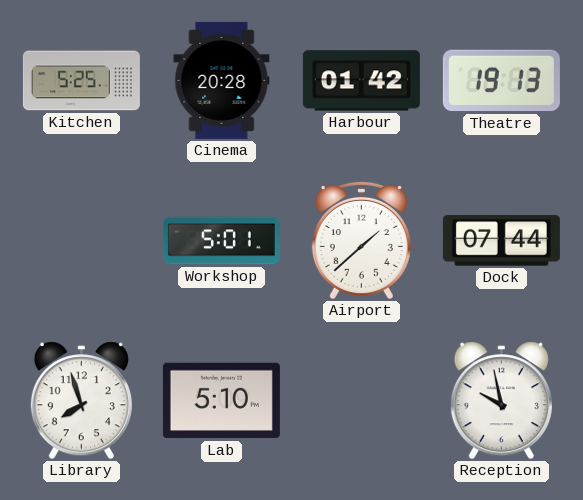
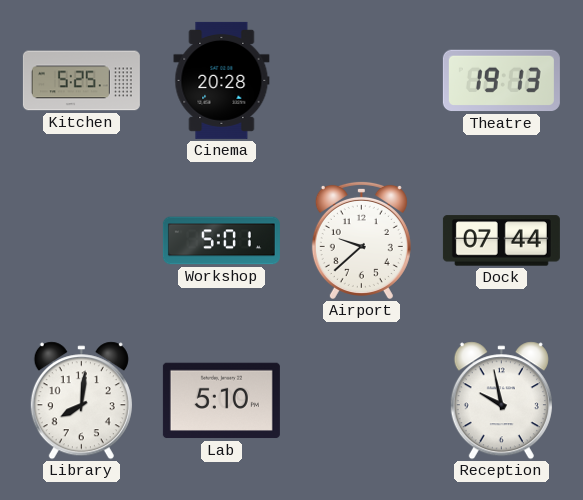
Harbour: 01:42 -> none
Airport: 1:38 -> 9:38
Library: 7:57 -> 8:01
